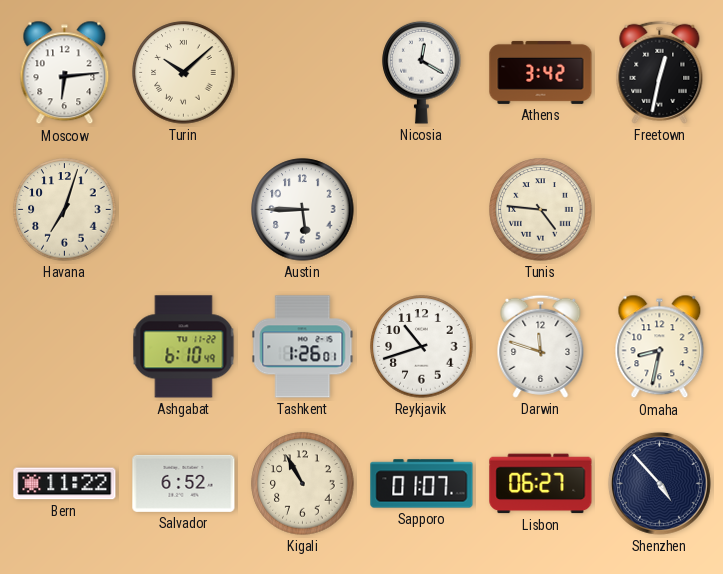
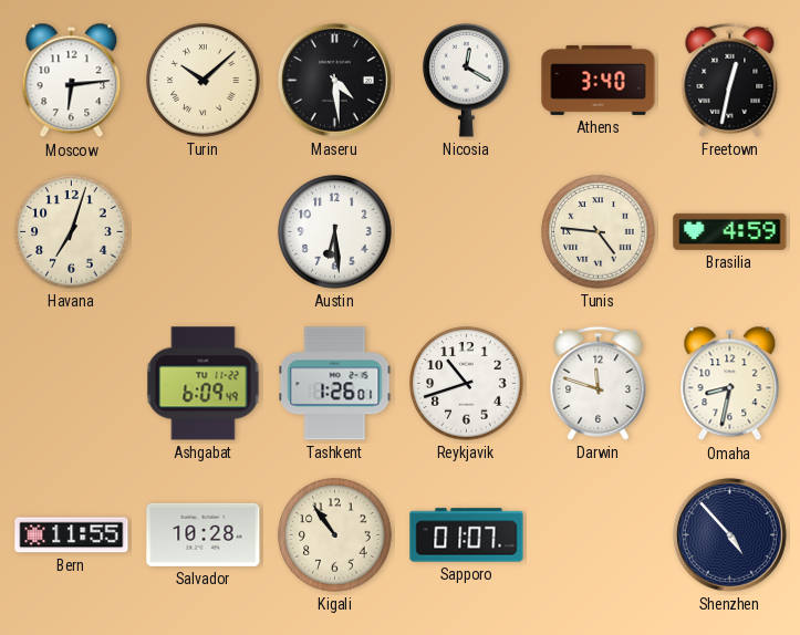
Maseru: none -> 4:29
Athens: 3:42 -> 3:40
Austin: 5:45 -> 6:29
Brasilia: none -> 4:59
Ashgabat: 6:10 -> 6:09
Bern: 11:22 -> 11:55
Salvador: 6:52 -> 10:28
Kigali: 10:55 -> 10:54
Lisbon: 06:27 -> none
